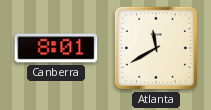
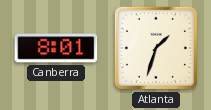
Atlanta: 11:40 -> 1:33
